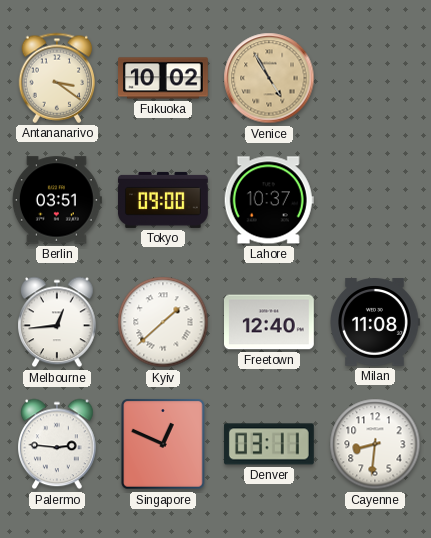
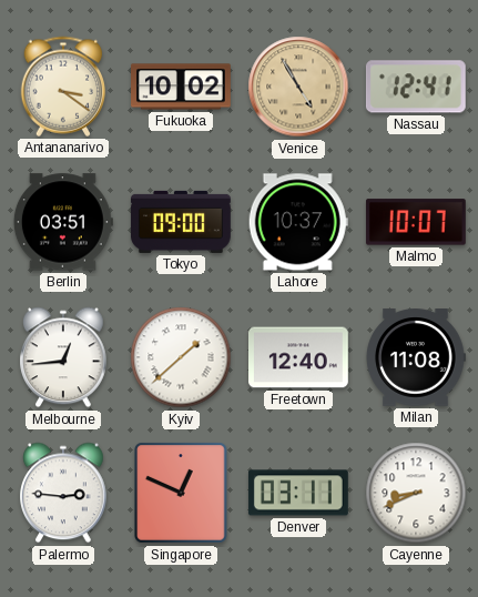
Nassau: none -> 12:41
Malmo: none -> 10:07
Cayenne: 8:31 -> 8:41
